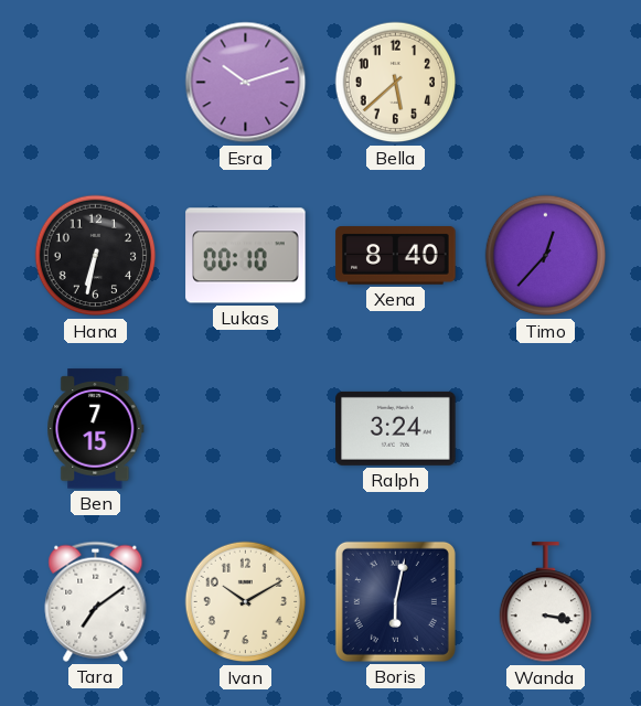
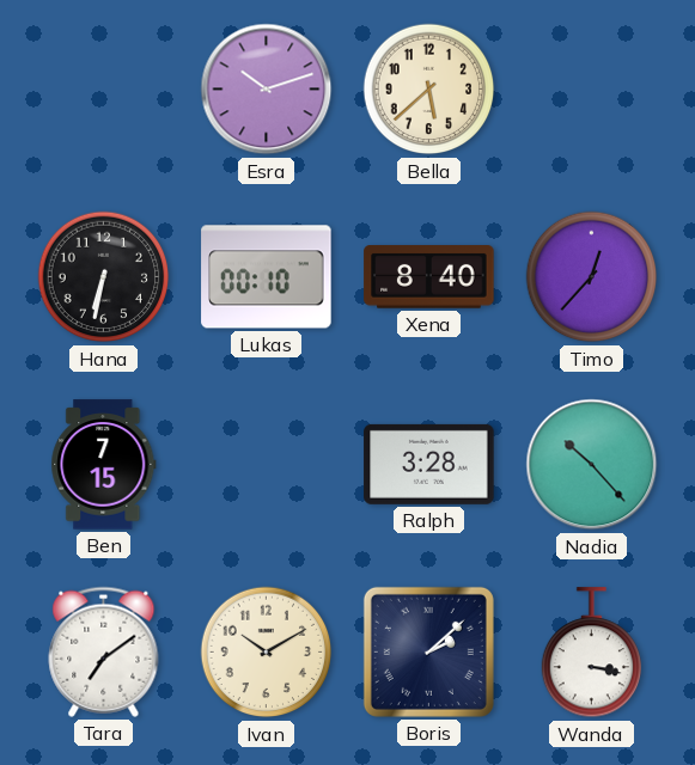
Ralph: 3:24 -> 3:28
Nadia: none -> 10:23
Boris: 6:02 -> 2:08
